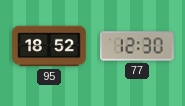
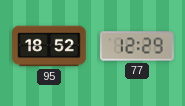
77: 12:30 -> 12:29
